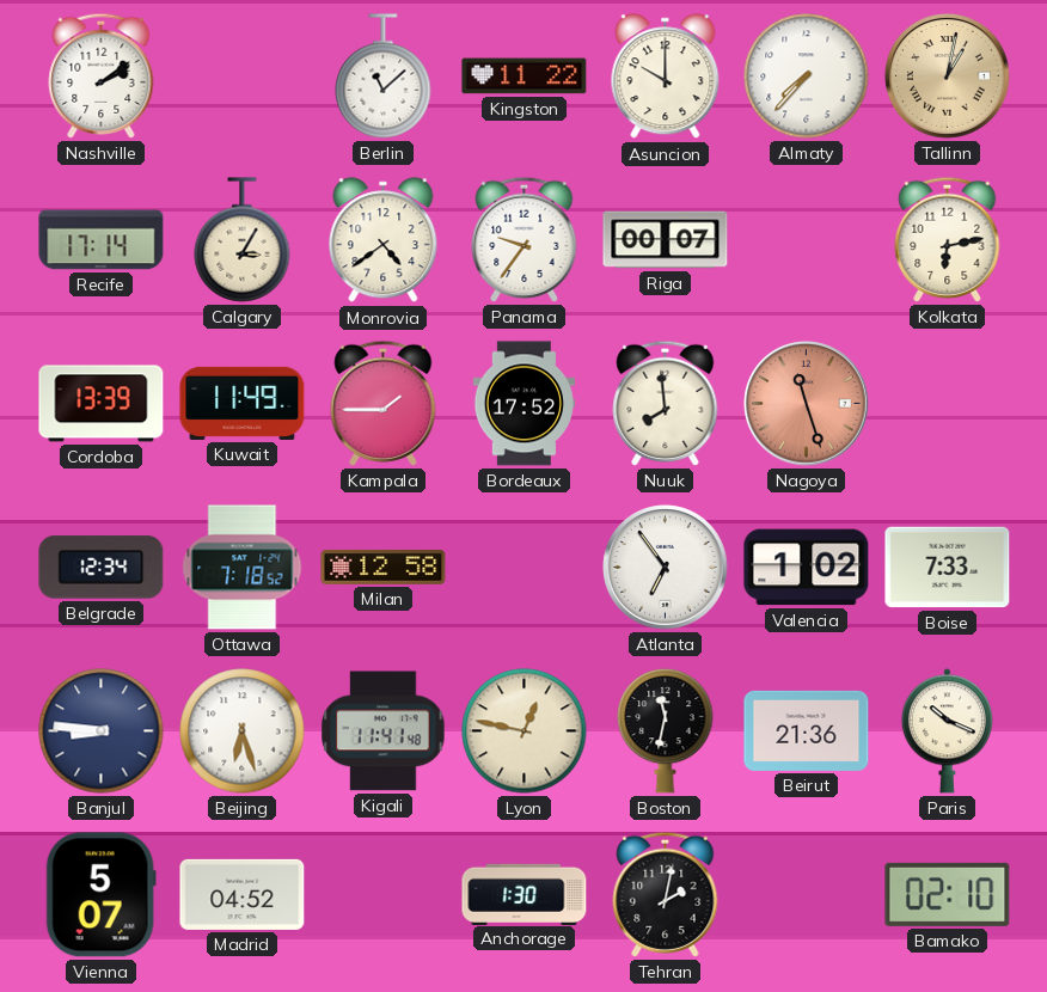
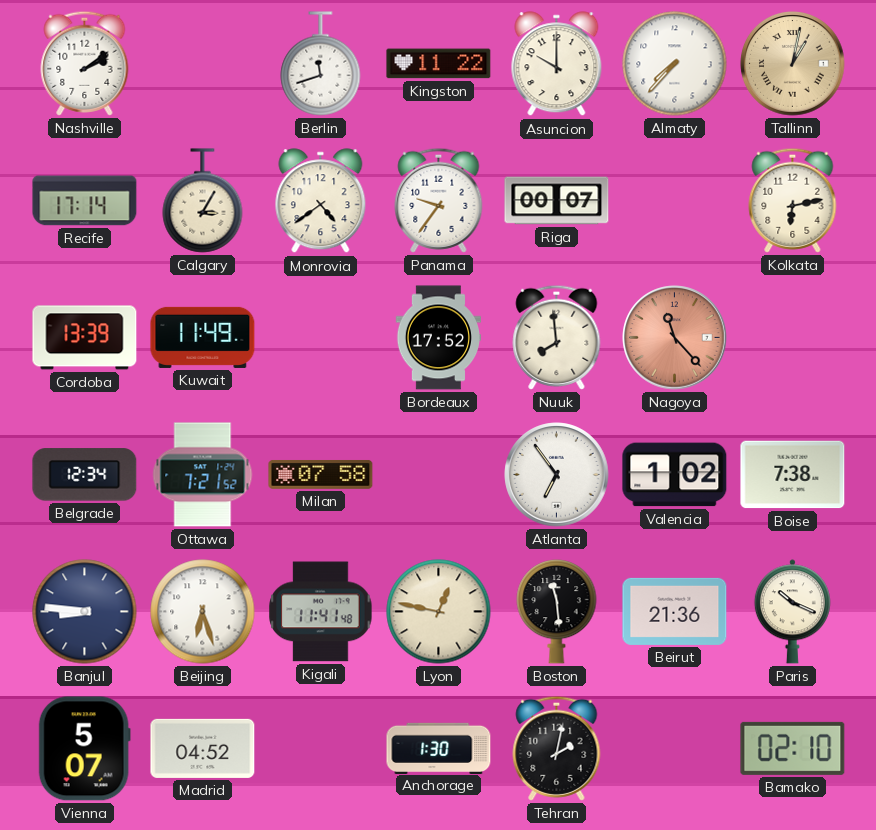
Berlin: 11:08 -> 11:42
Kampala: 1:45 -> none
Nagoya: 11:27 -> 11:23
Ottawa: 7:18 -> 7:21
Milan: 12:58 -> 07:58
Boise: 7:33 -> 7:38
Boston: 11:32 -> 11:29
